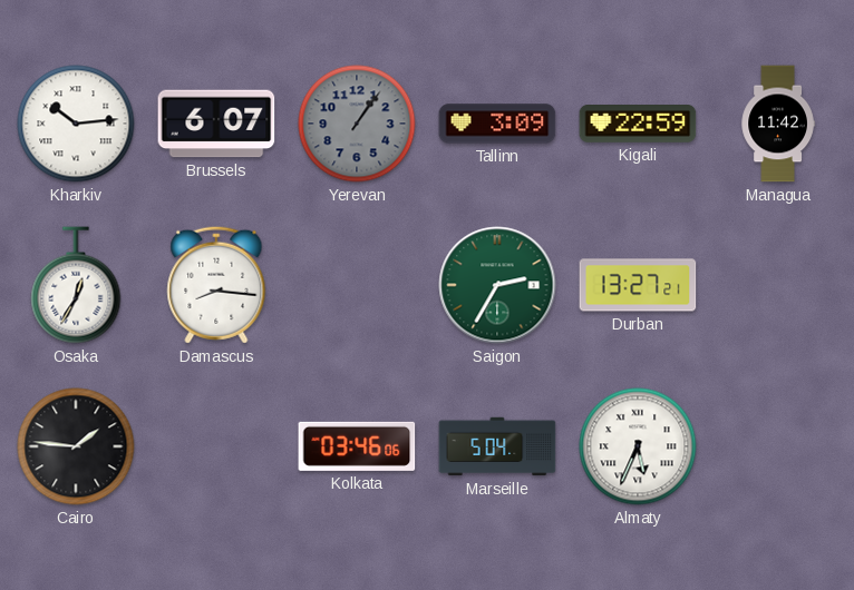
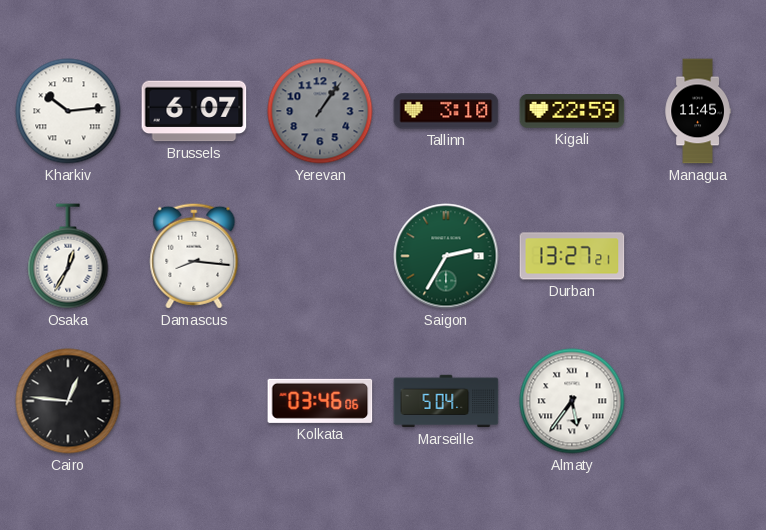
Tallinn: 3:09 -> 3:10
Managua: 11:42 -> 11:45
Cairo: 1:46 -> 12:46
Almaty: 5:34 -> 5:36
